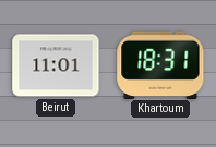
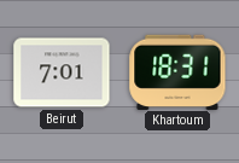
Beirut: 11:01 -> 7:01
